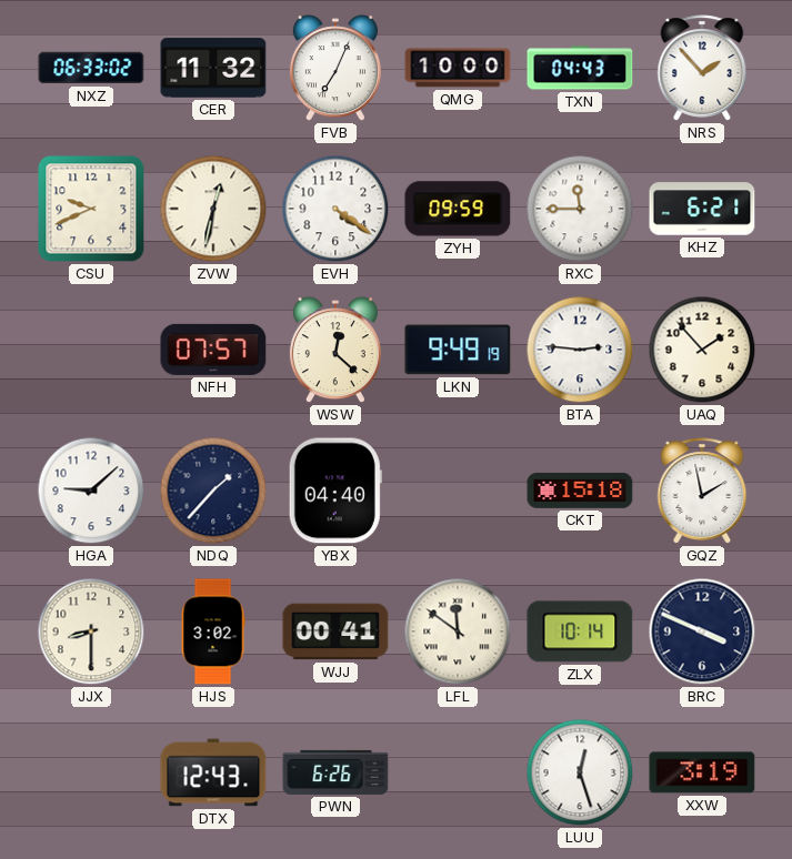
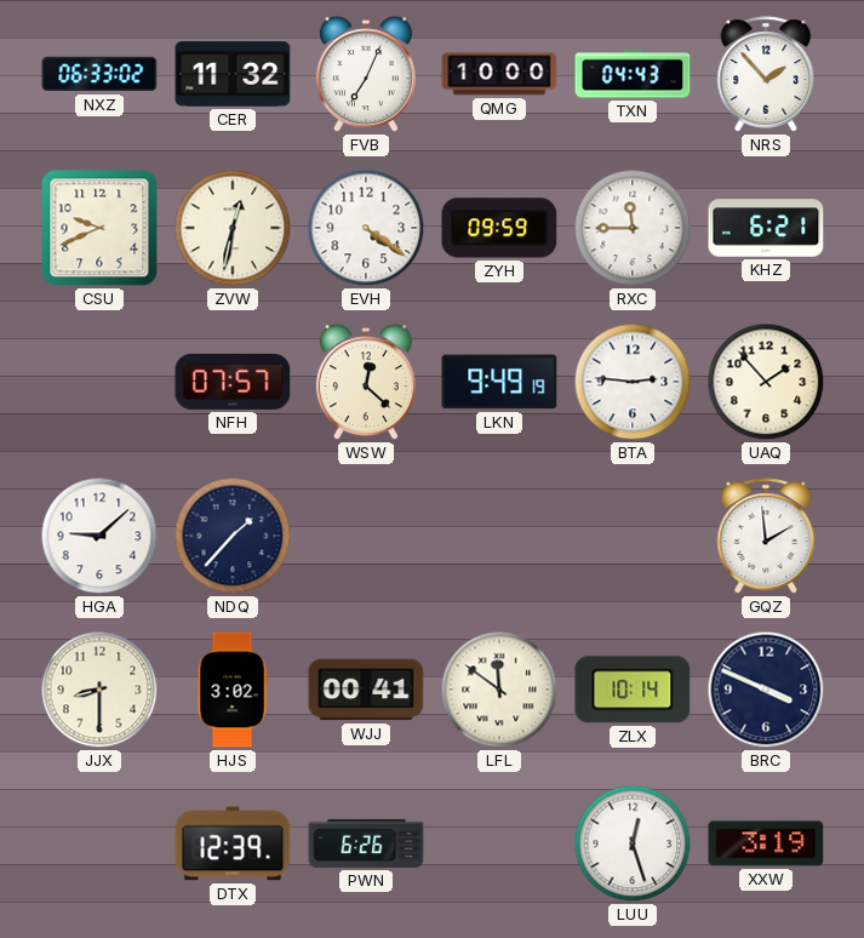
YBX: 04:40 -> none
CKT: 15:18 -> none
GQZ: 1:58 -> 1:59
DTX: 12:43 -> 12:39
